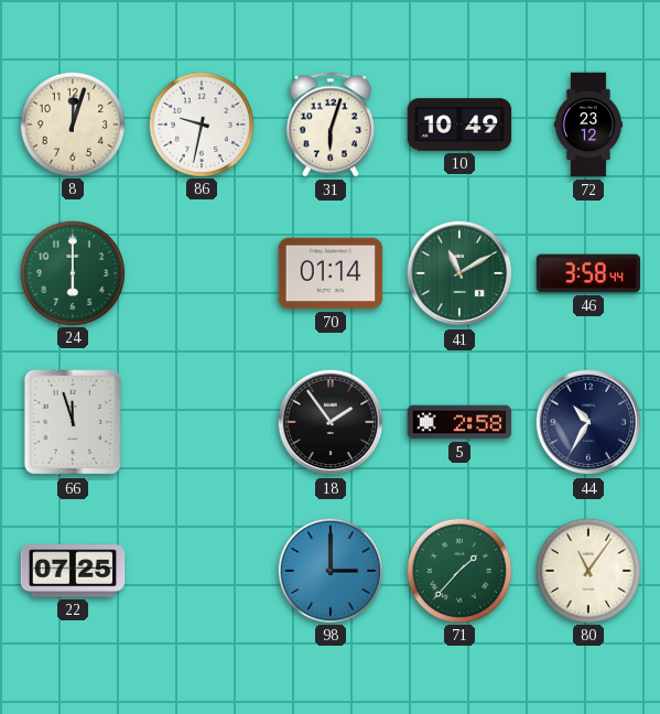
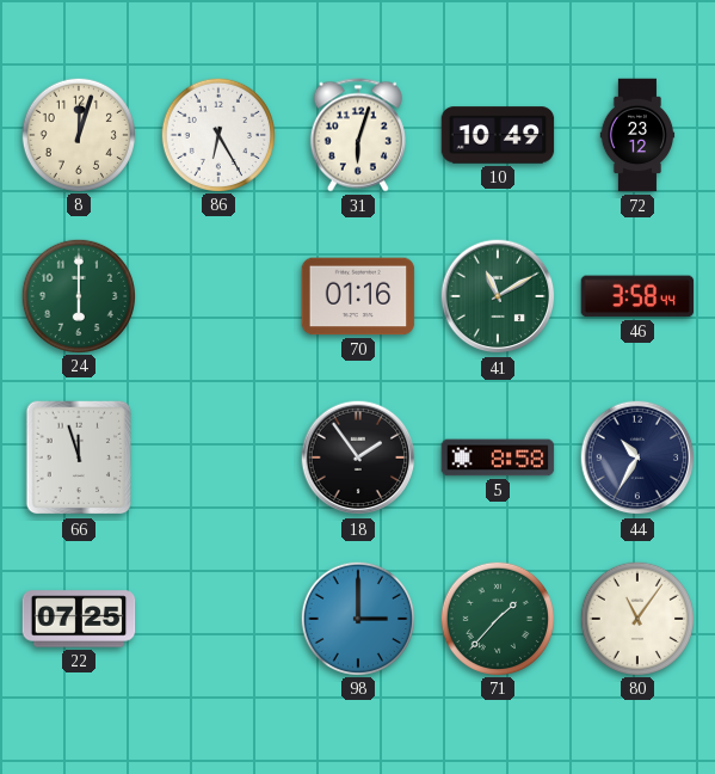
86: 9:32 -> 6:25
70: 01:14 -> 01:16
5: 2:58 -> 8:58
